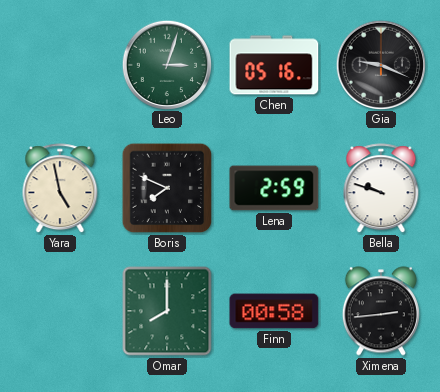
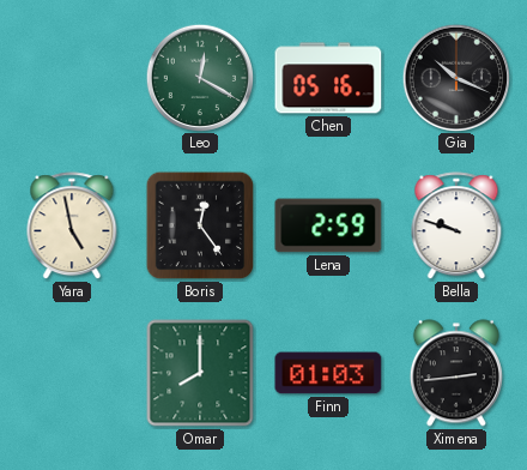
Leo: 3:03 -> 12:20
Gia: 9:19 -> 10:19
Boris: 7:49 -> 12:24
Finn: 00:58 -> 01:03
